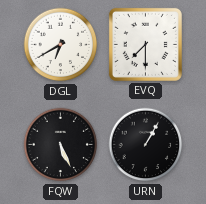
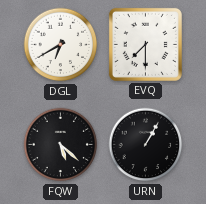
FQW: 5:26 -> 5:22
